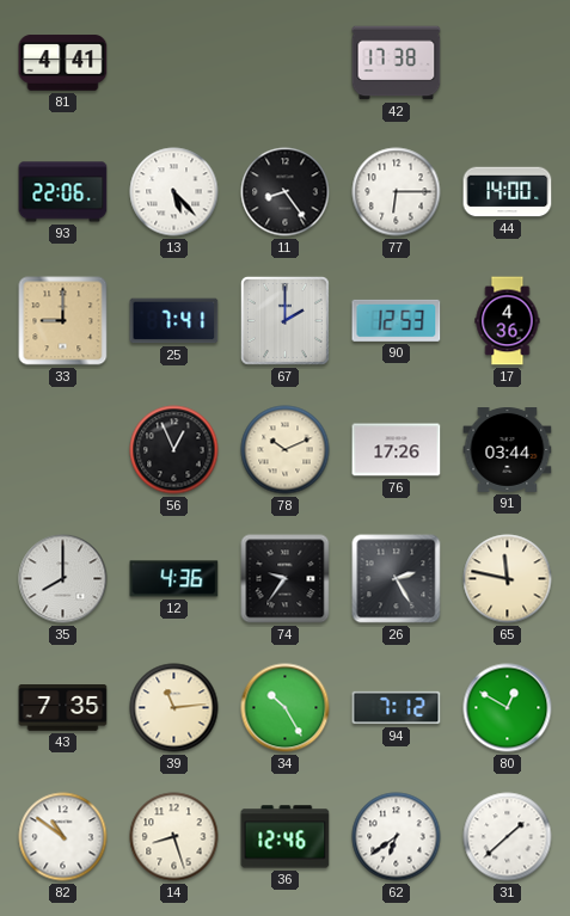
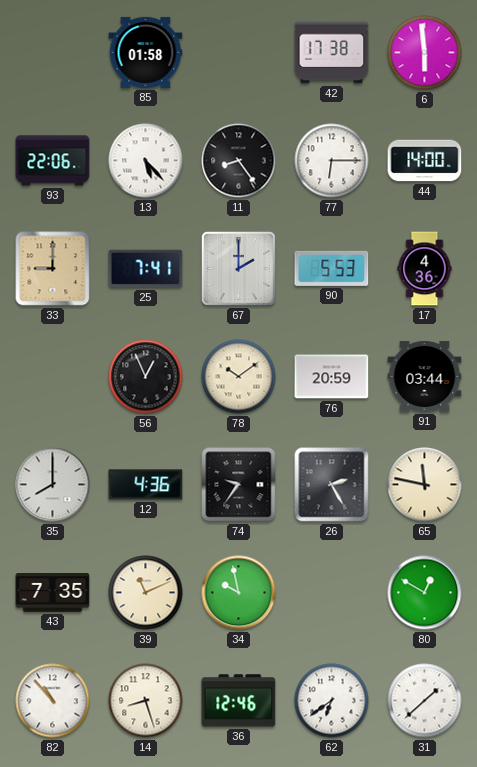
81: 4:41 -> none
85: none -> 01:58
6: none -> 5:59
90: 12:53 -> 5:53
78: 10:11 -> 10:09
76: 17:26 -> 20:59
39: 11:14 -> 11:11
34: 10:25 -> 9:58
94: 7:12 -> none
82: 10:51 -> 10:53
